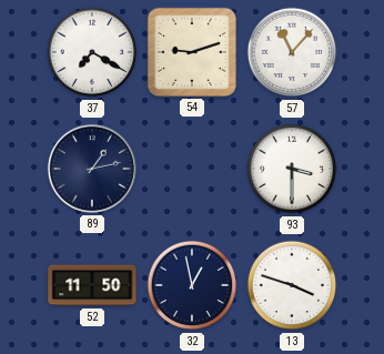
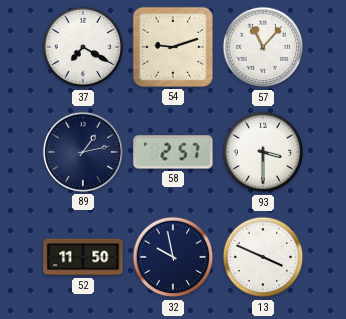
58: none -> 2:57
32: 12:58 -> 9:58
13: 3:48 -> 3:49
